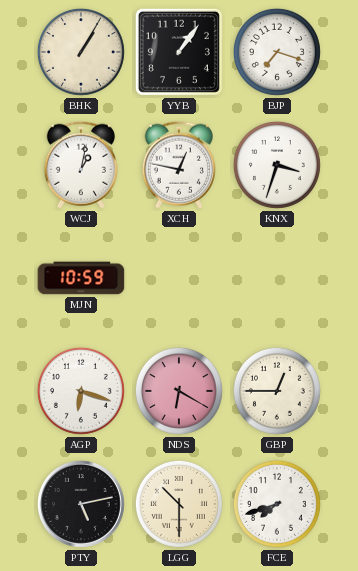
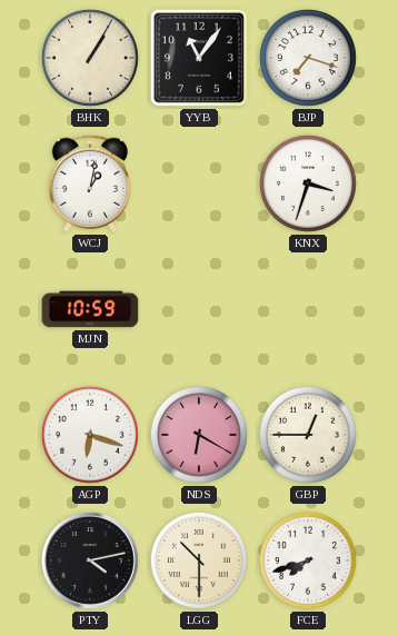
YYB: 1:06 -> 11:06
XCH: 12:47 -> none
PTY: 5:13 -> 4:13
